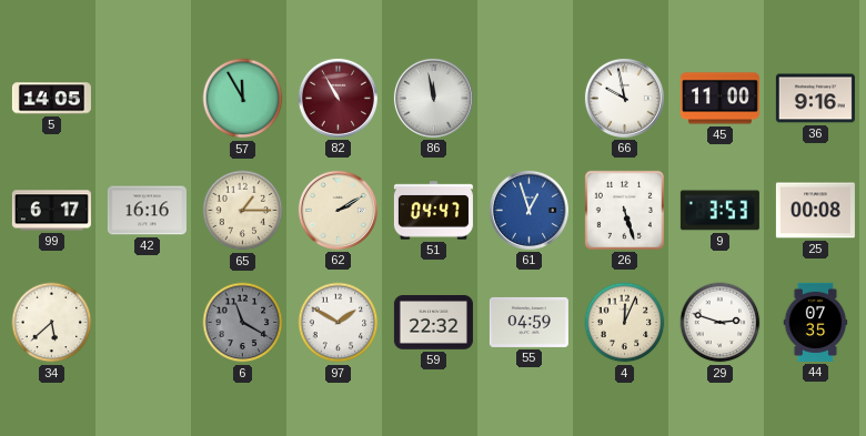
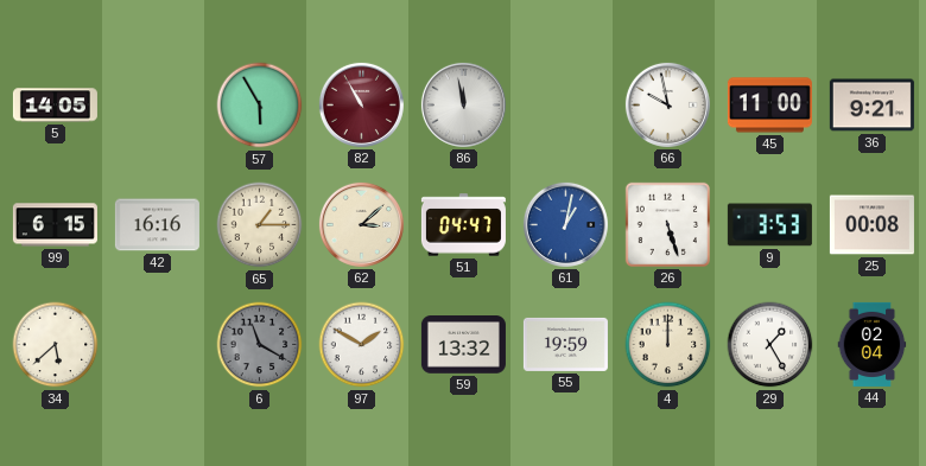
57: 11:55 -> 5:55
36: 9:16 -> 9:21
99: 6:17 -> 6:15
62: 2:10 -> 3:08
61: 12:57 -> 1:02
59: 22:32 -> 13:32
55: 04:59 -> 19:59
4: 12:04 -> 12:00
29: 2:48 -> 1:25
44: 07:35 -> 02:04
